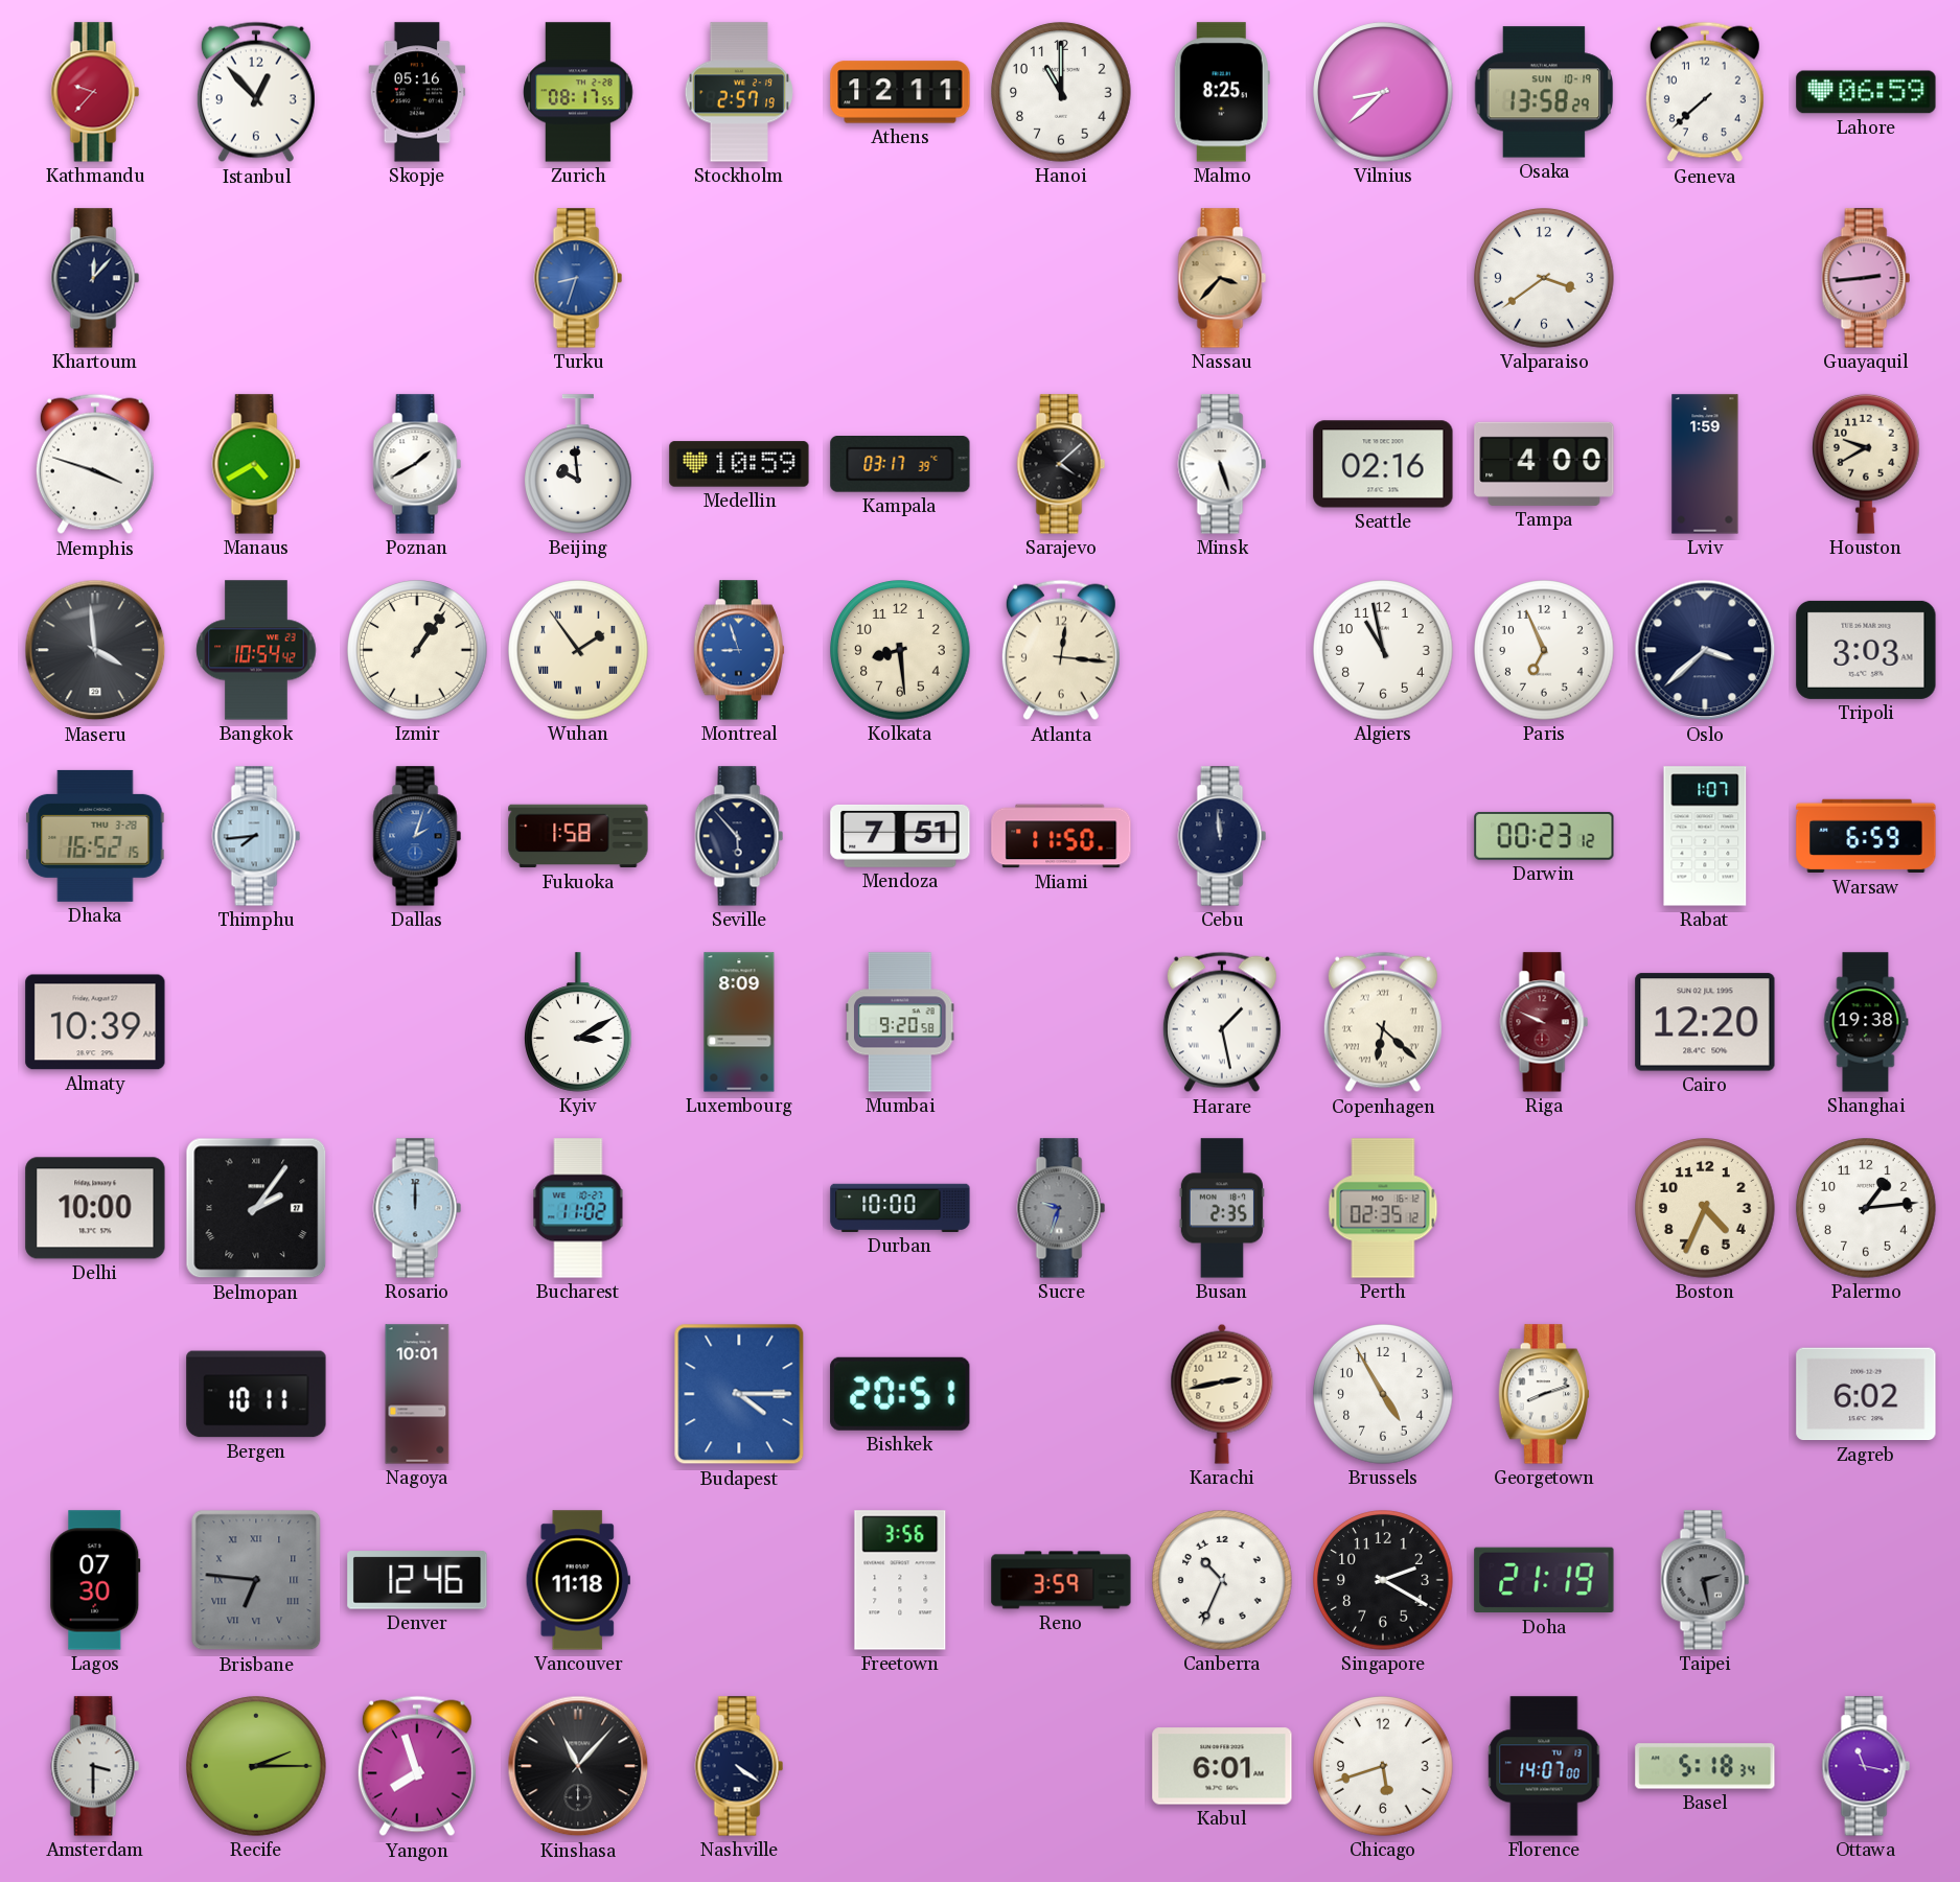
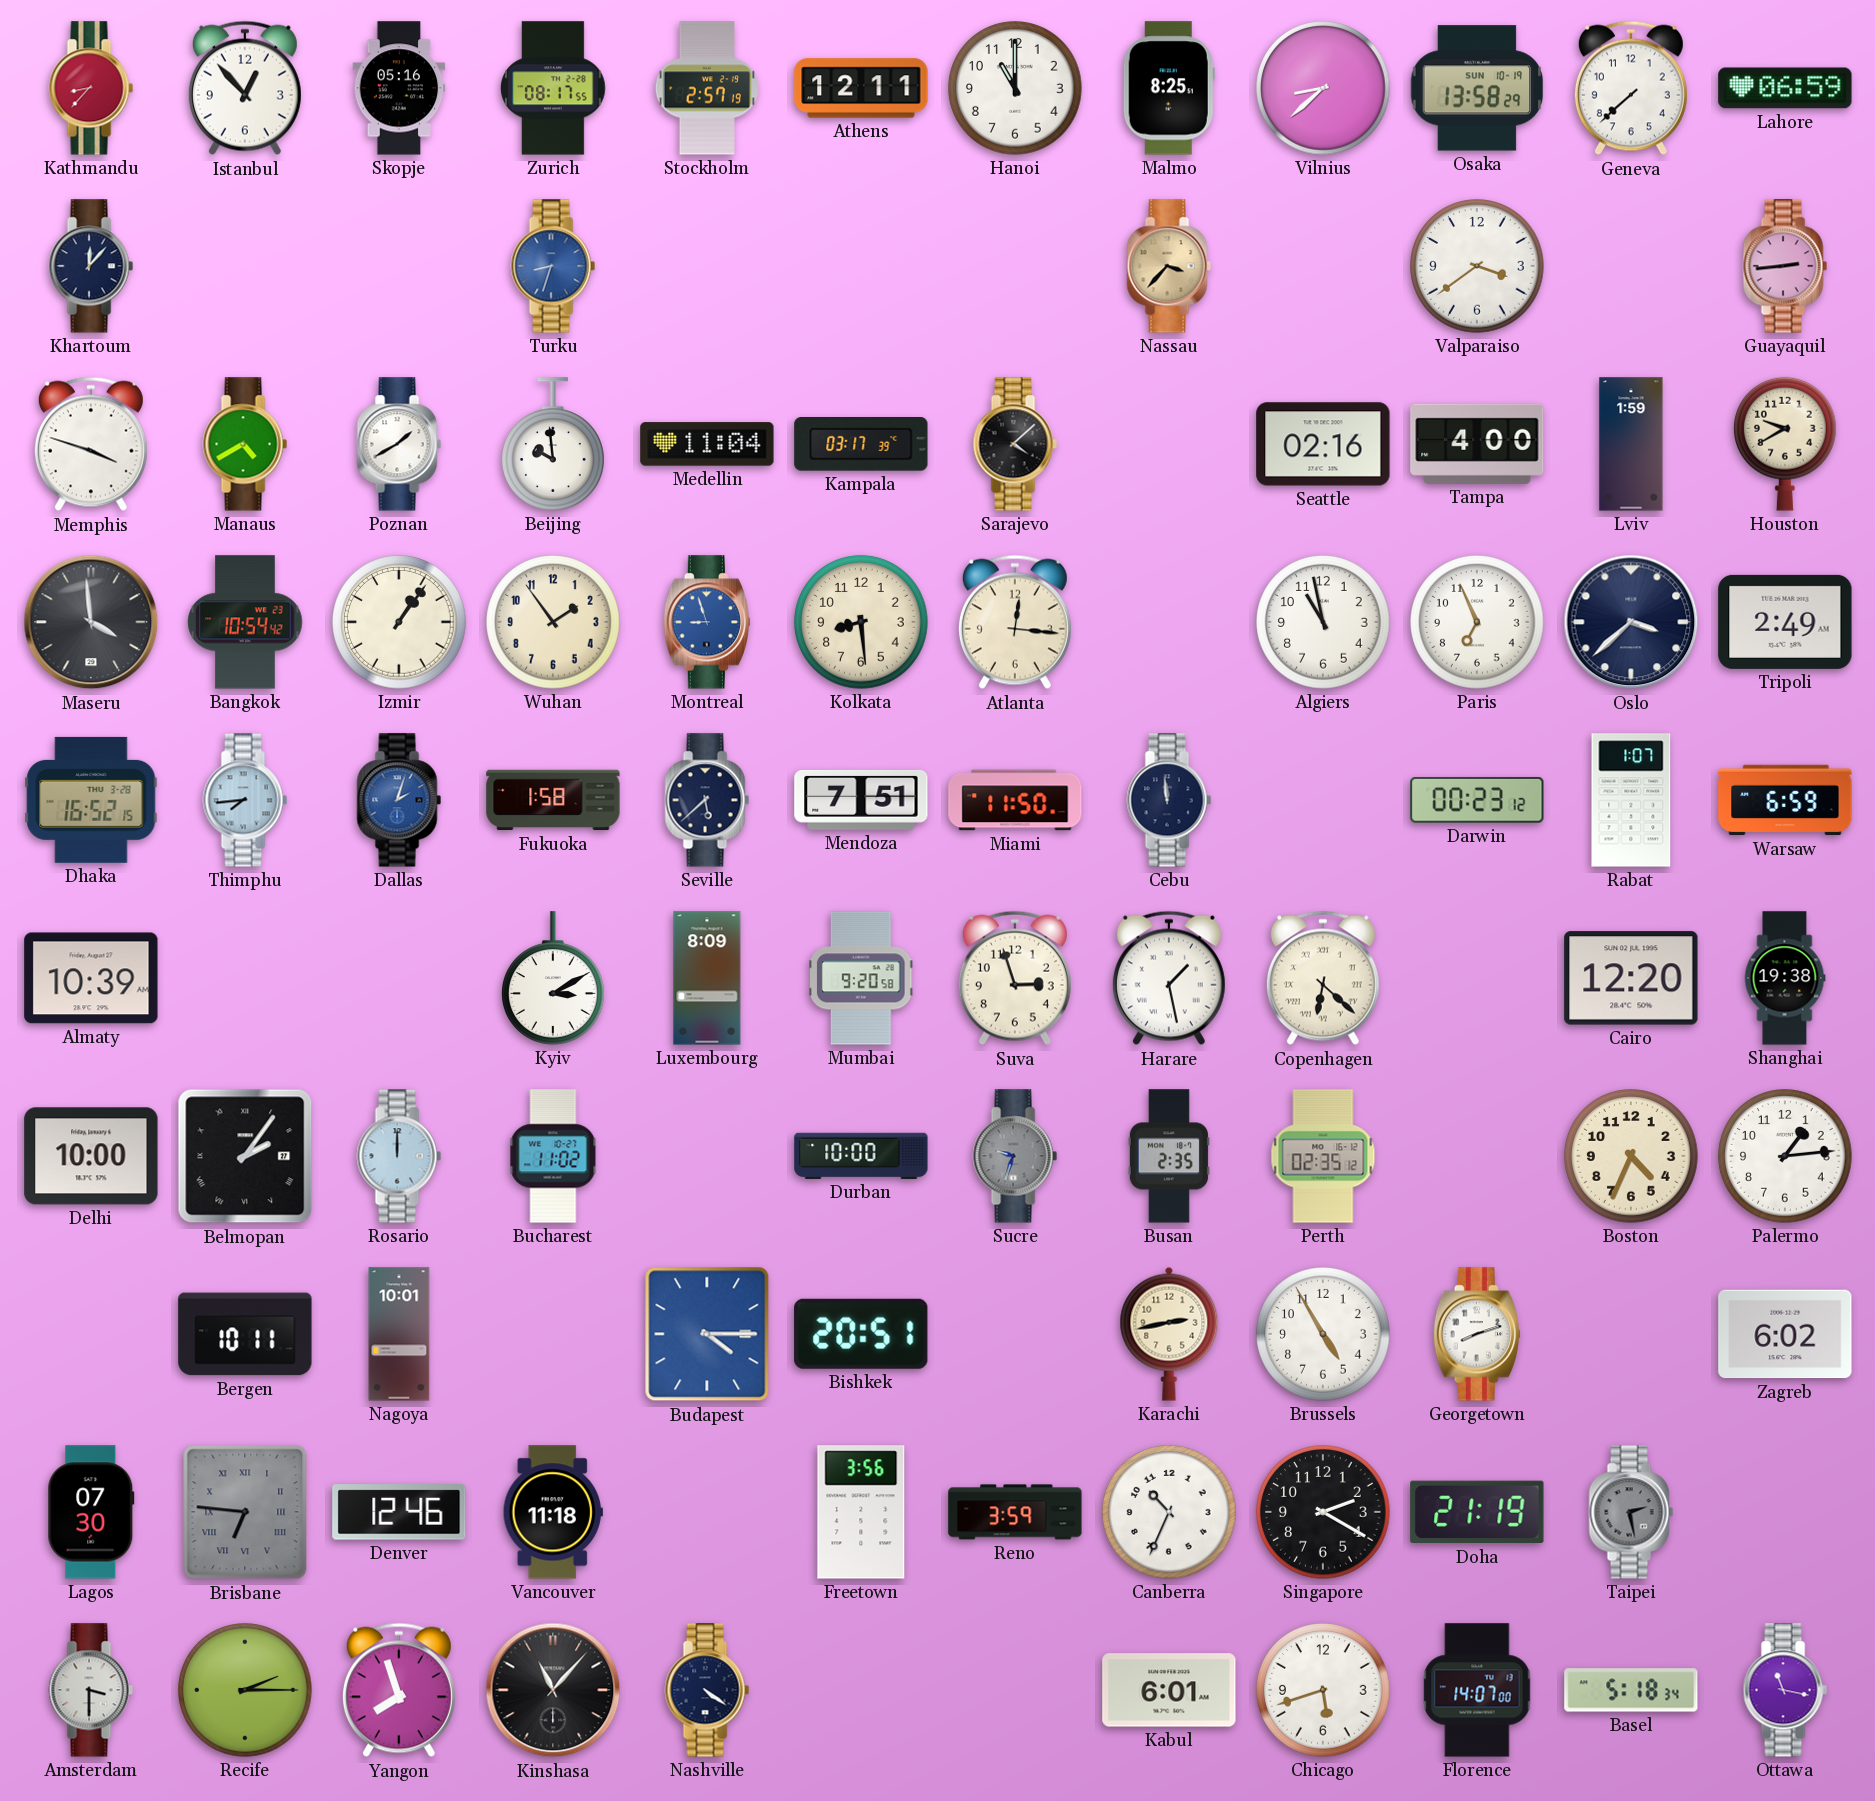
Kathmandu: 9:37 -> 8:37
Medellin: 10:59 -> 11:04
Minsk: 5:27 -> none
Wuhan numerals: Roman -> Arabic
Tripoli: 3:03 -> 2:49
Seville: 5:53 -> 5:38
Suva: none -> 2:57
Riga: 9:49 -> none
